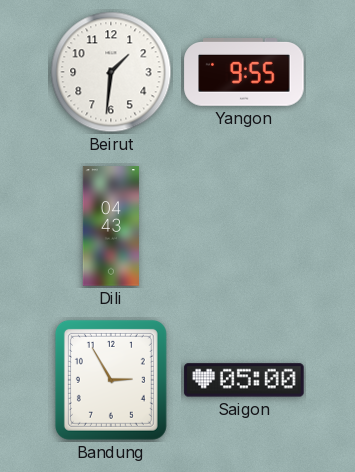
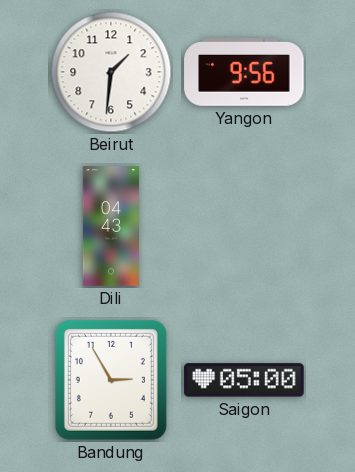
Yangon: 9:55 -> 9:56
